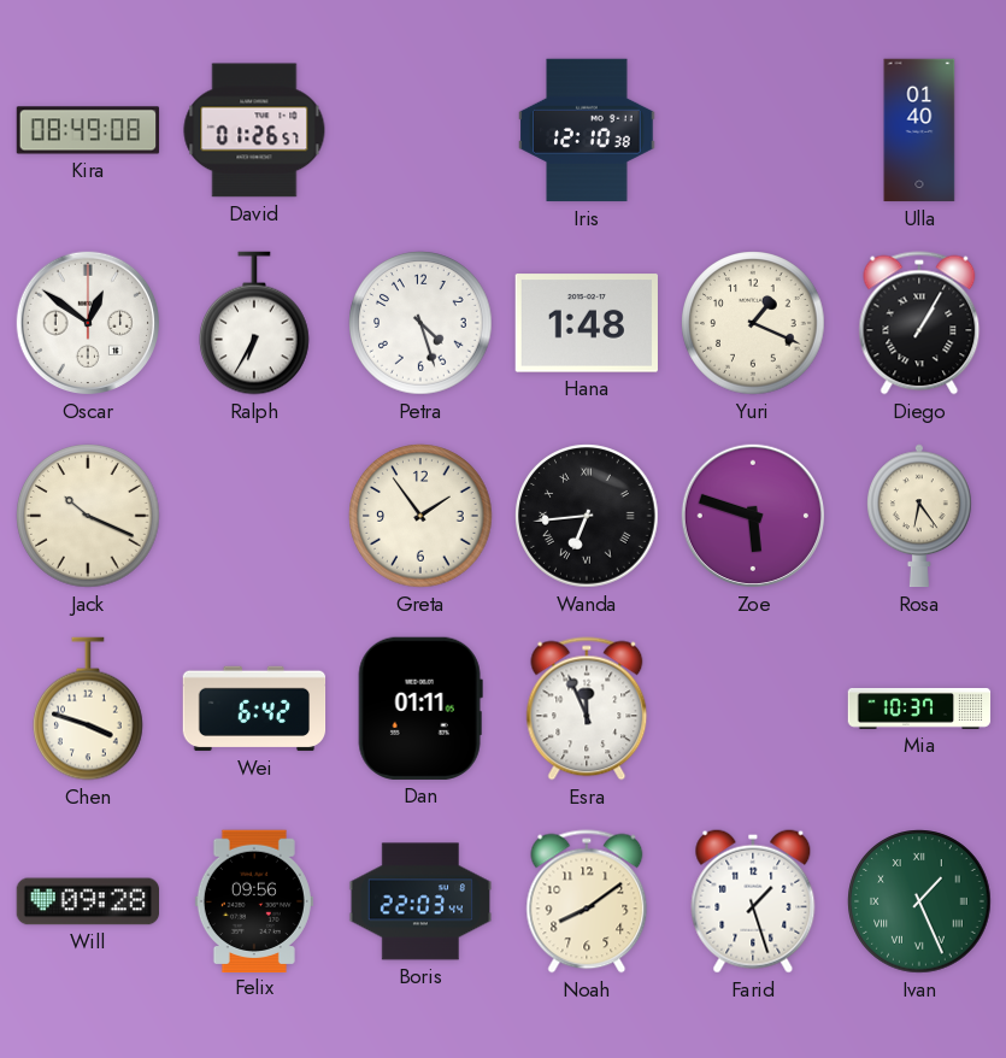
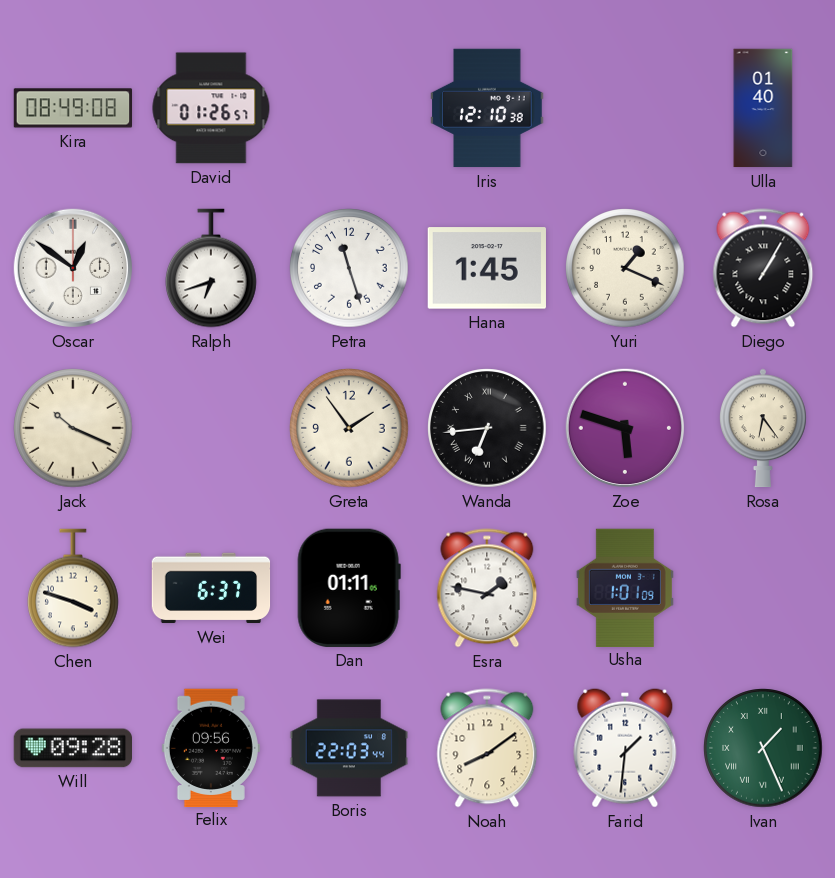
Ralph: 6:35 -> 6:42
Petra: 4:27 -> 11:27
Hana: 1:48 -> 1:45
Wei: 6:42 -> 6:37
Esra: 11:56 -> 1:47
Usha: none -> 1:01
Mia: 10:37 -> none
Farid: 1:27 -> 1:31
